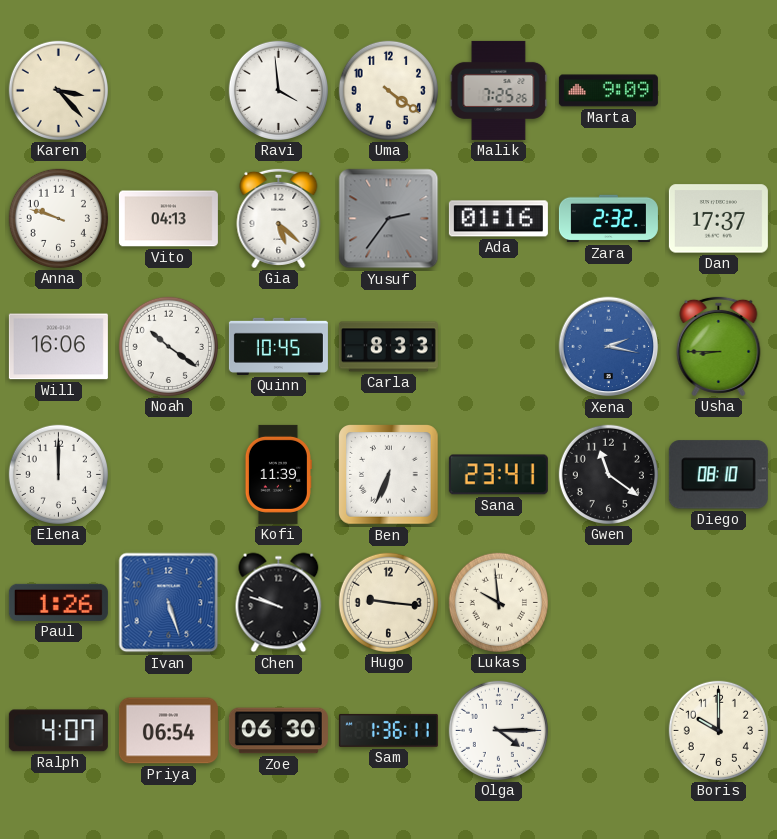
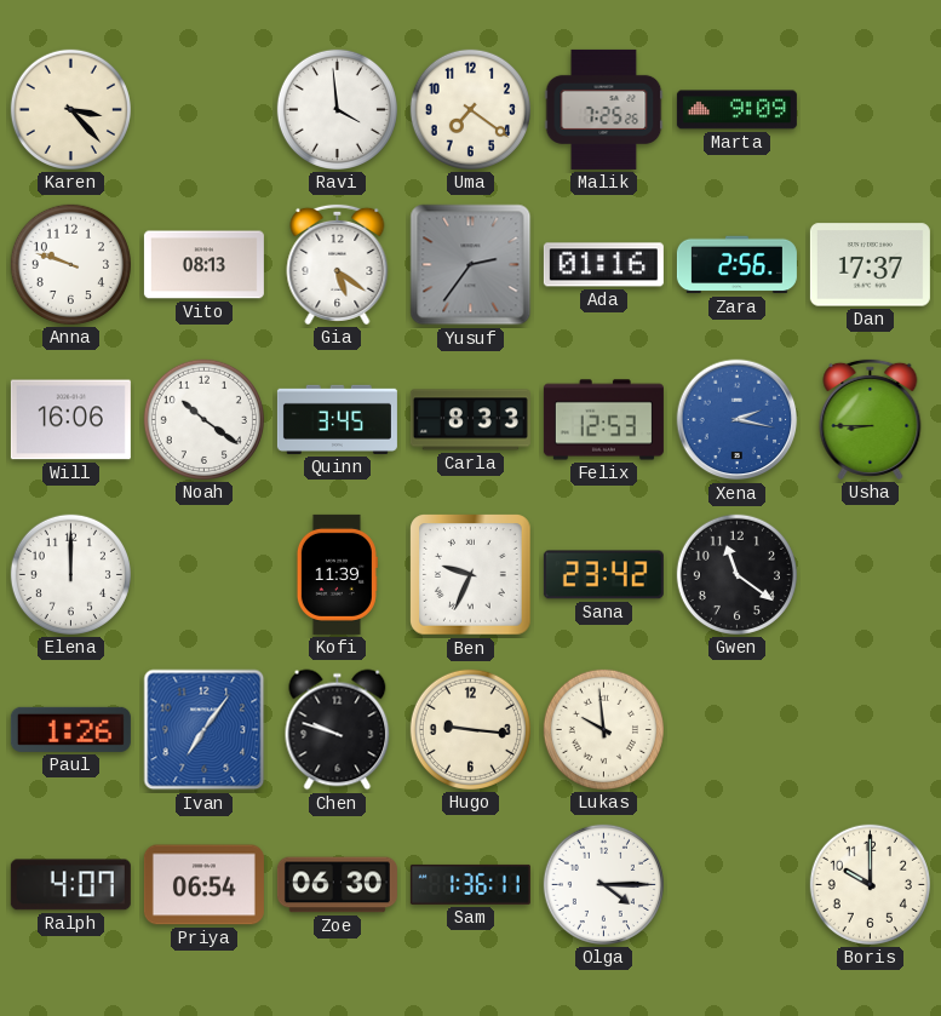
Uma: 4:21 -> 7:21
Vito: 04:13 -> 08:13
Gia: 5:22 -> 5:21
Zara: 2:32 -> 2:56
Quinn: 10:45 -> 3:45
Felix: none -> 12:53
Ben: 6:34 -> 9:34
Sana: 23:41 -> 23:42
Diego: 08:10 -> none
Ivan: 5:27 -> 7:06
